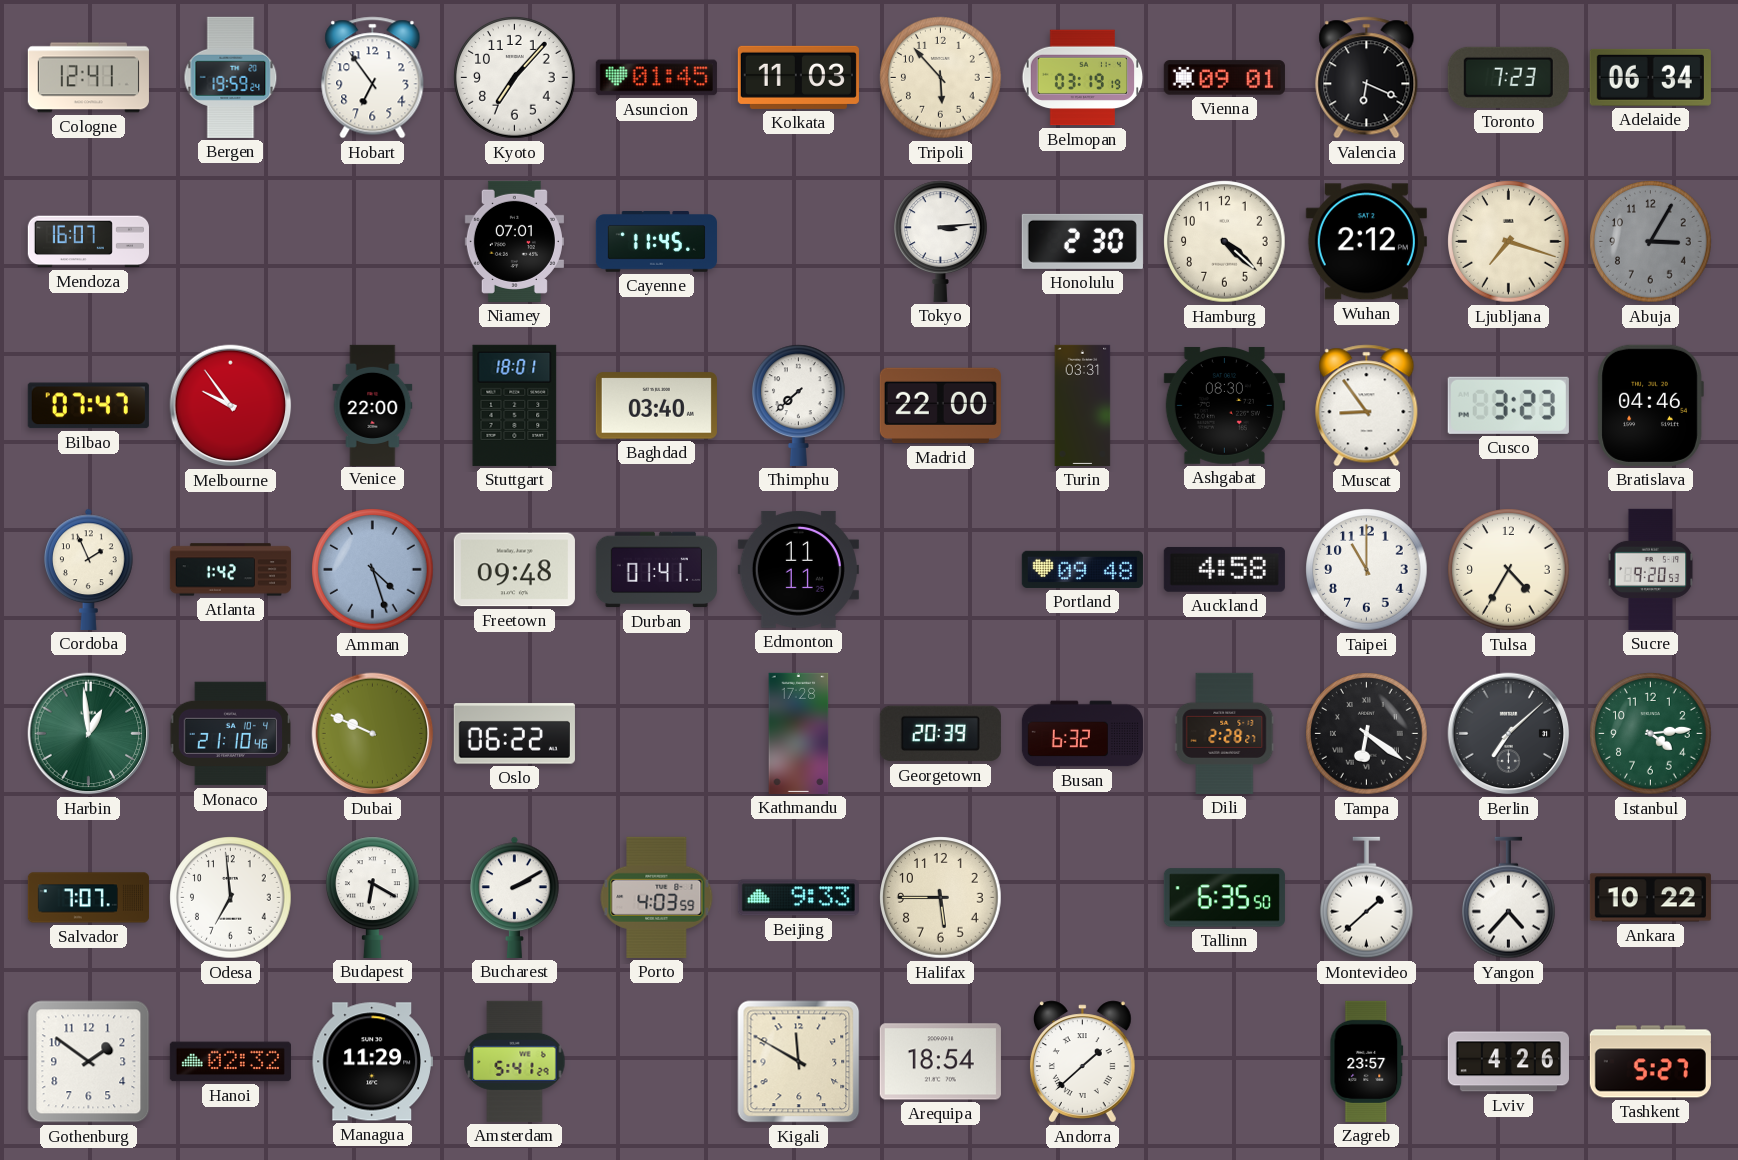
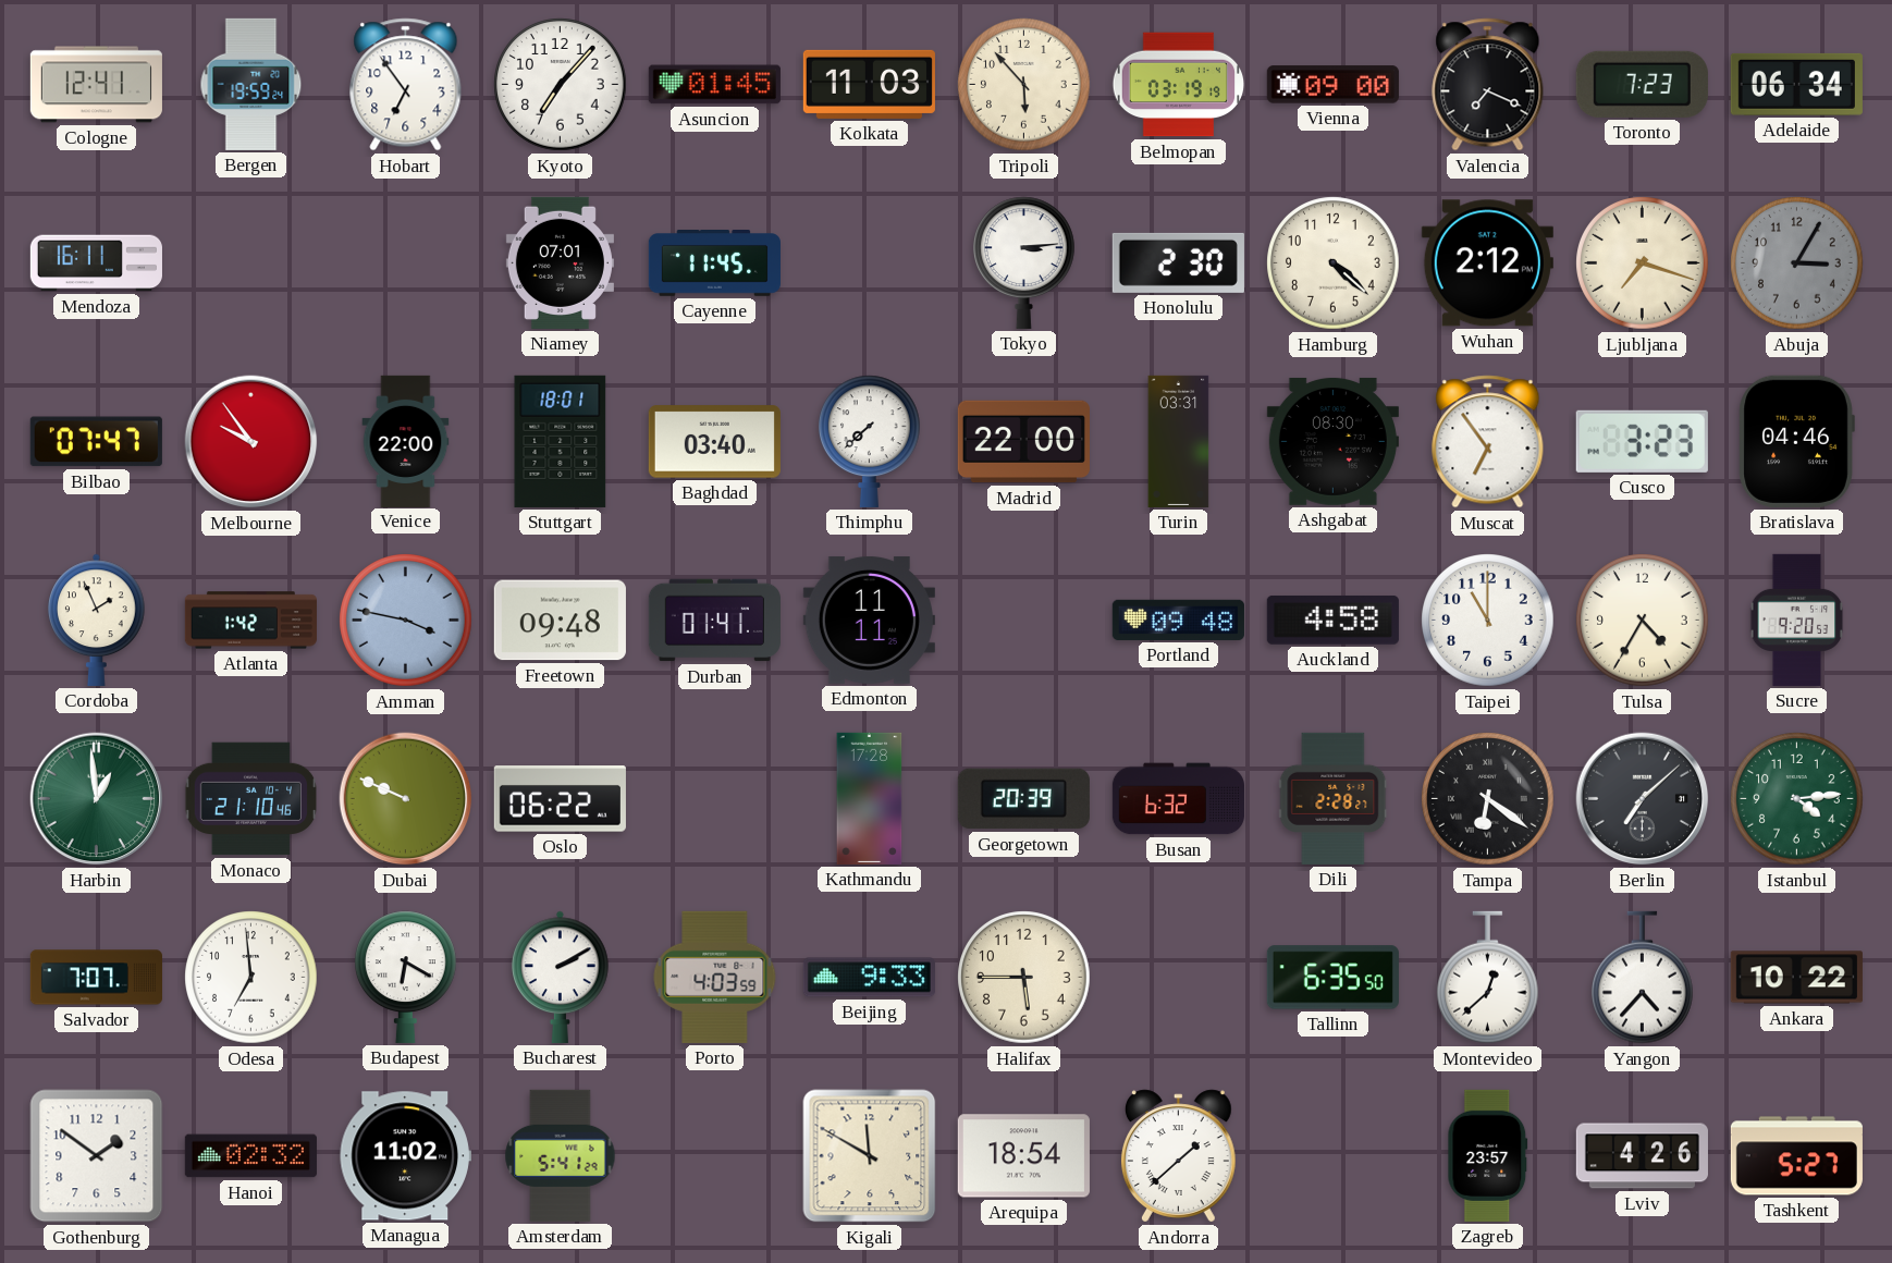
Vienna: 09:01 -> 09:00
Valencia: 6:19 -> 7:19
Mendoza: 16:07 -> 16:11
Muscat: 8:54 -> 6:54
Amman: 4:27 -> 3:47
Montevideo: 1:38 -> 12:38
Managua: 11:29 -> 11:02
